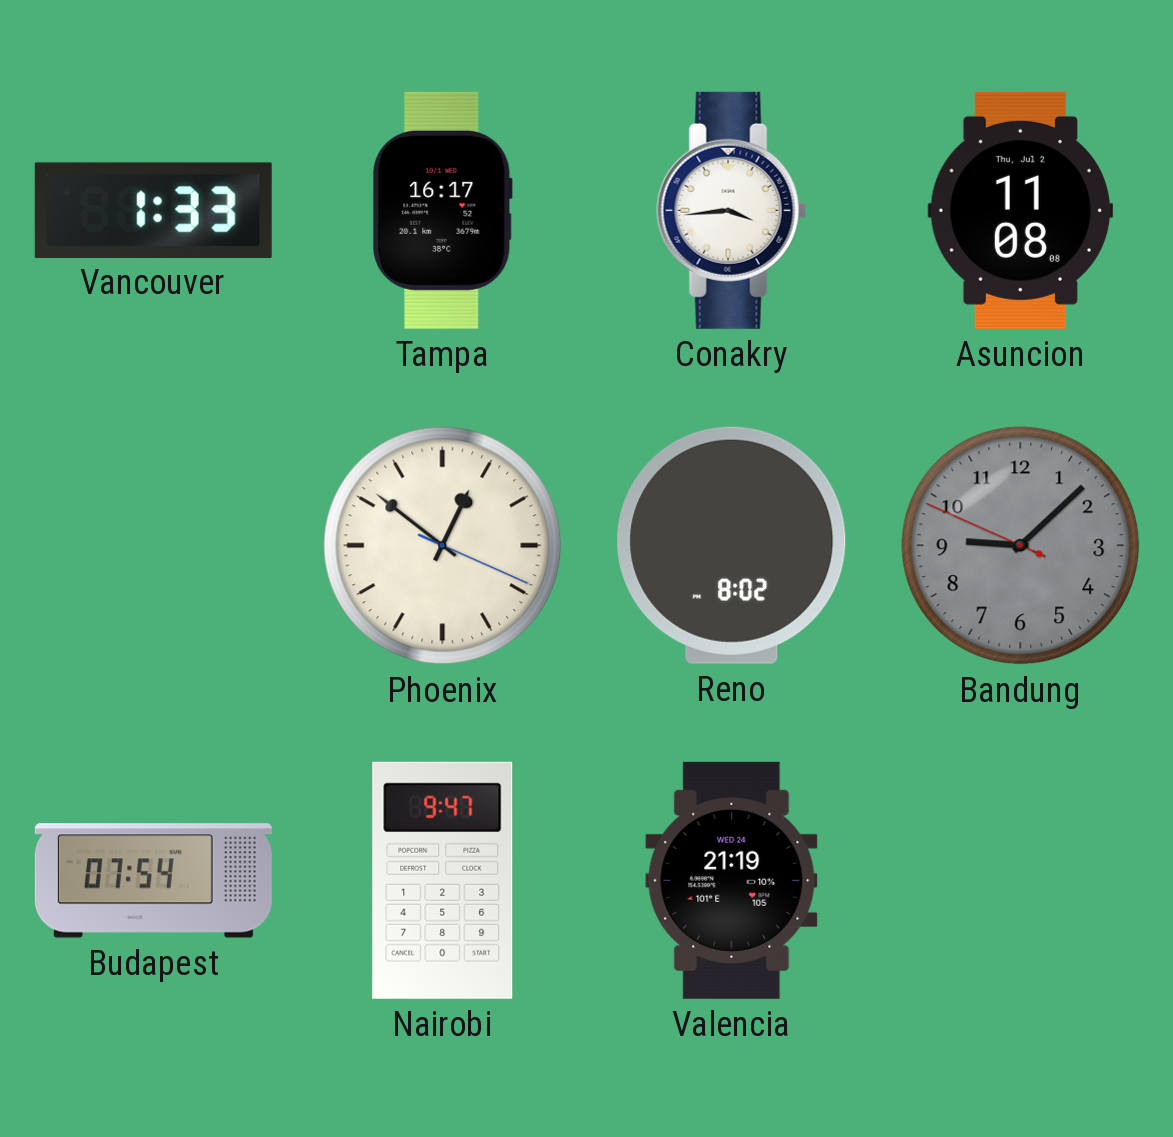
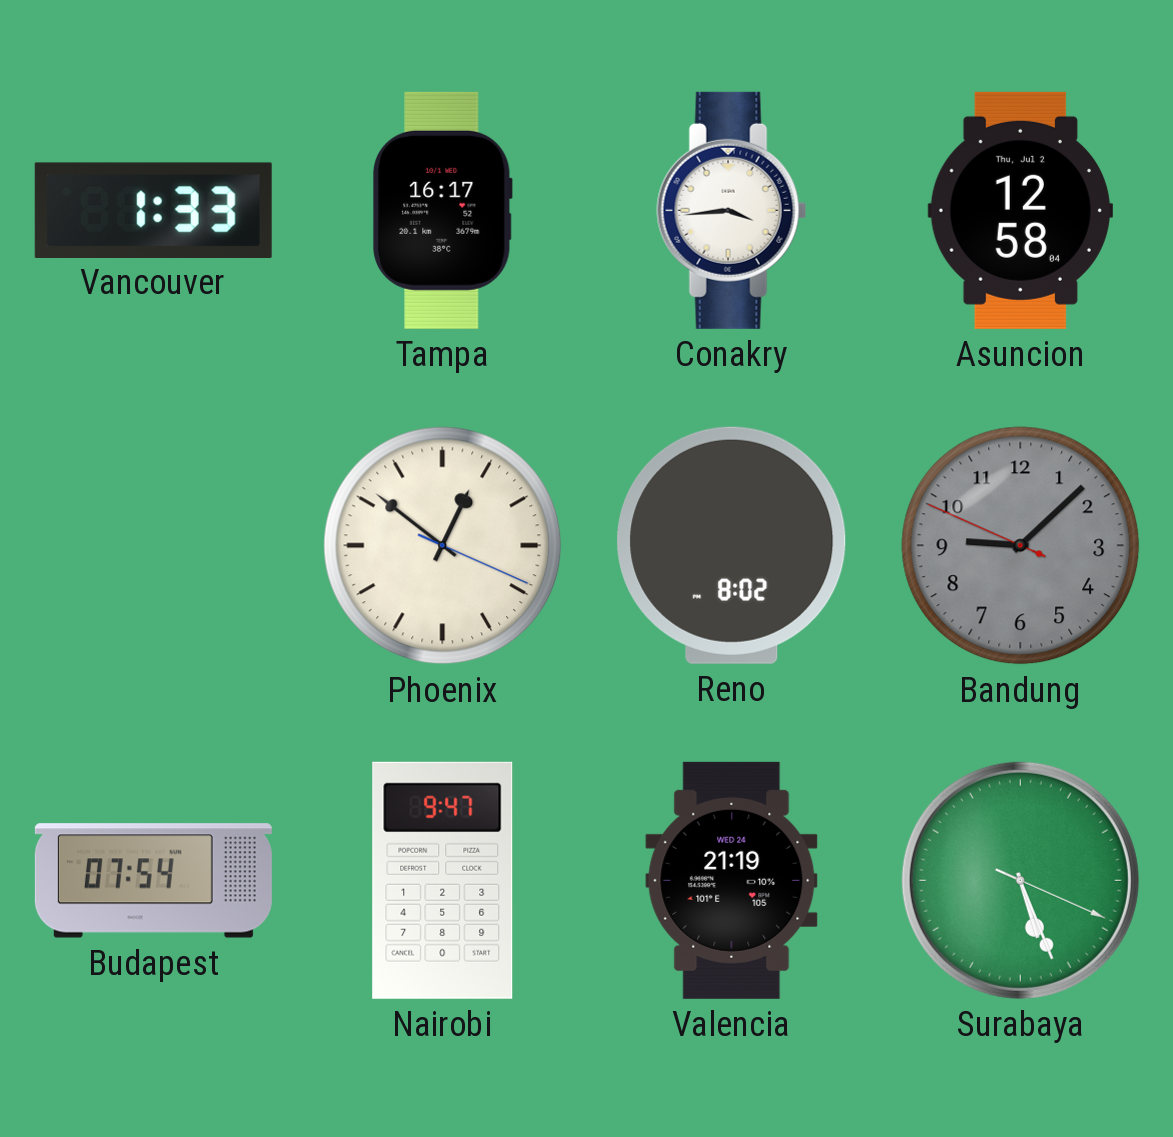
Asuncion: 11:08 -> 12:58
Surabaya: none -> 5:26
